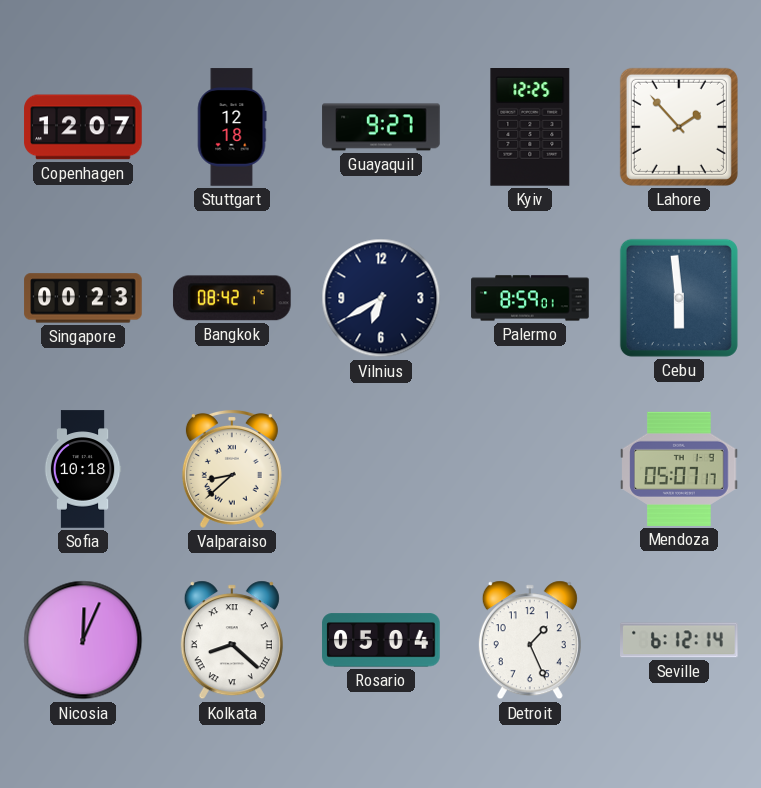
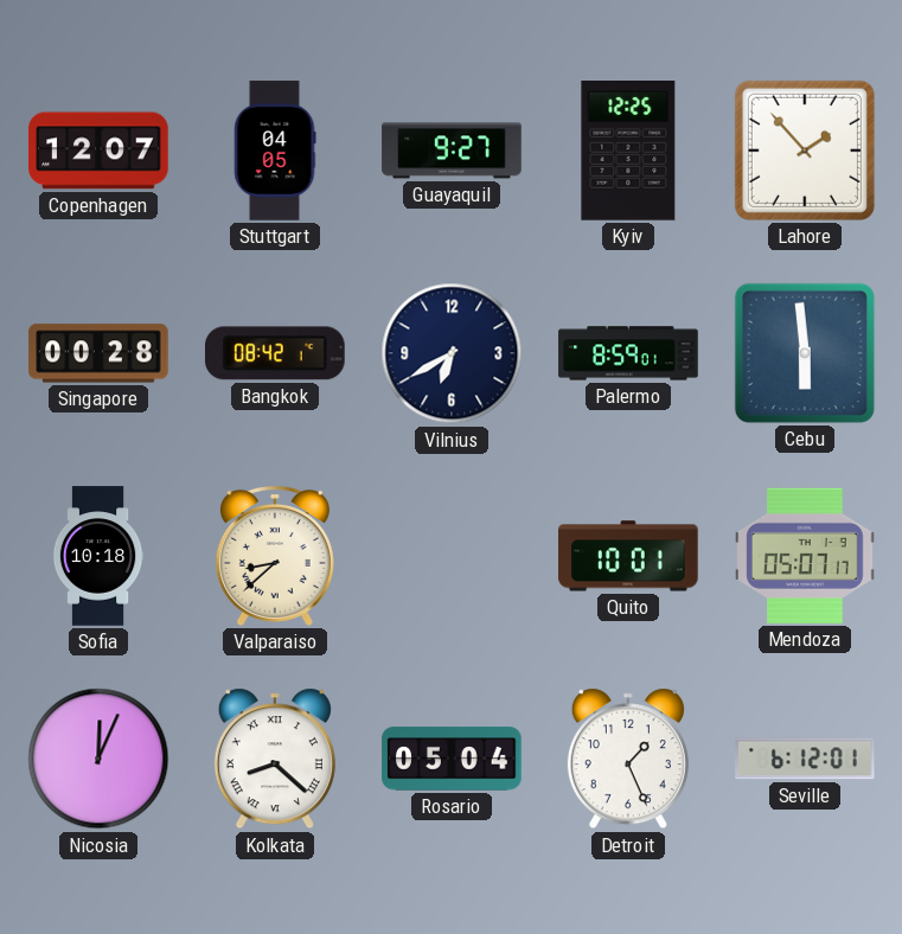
Stuttgart: 12:18 -> 04:05
Singapore: 00:23 -> 00:28
Quito: none -> 10:01
Seville: 6:12:14 -> 6:12:01
